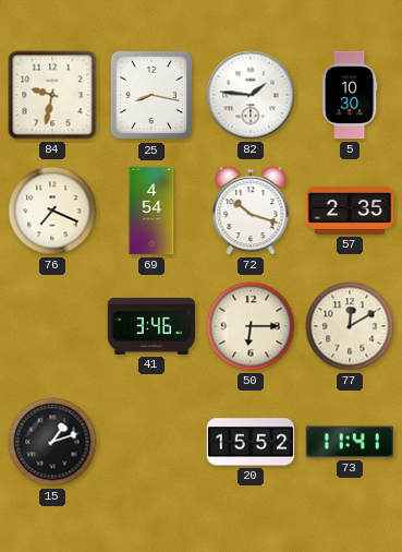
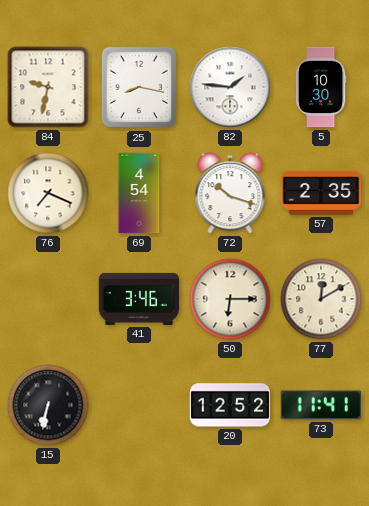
15: 1:12 -> 6:32
20: 15:52 -> 12:52
